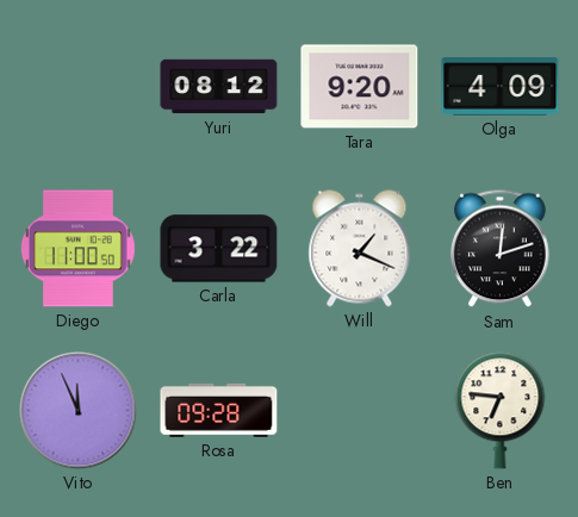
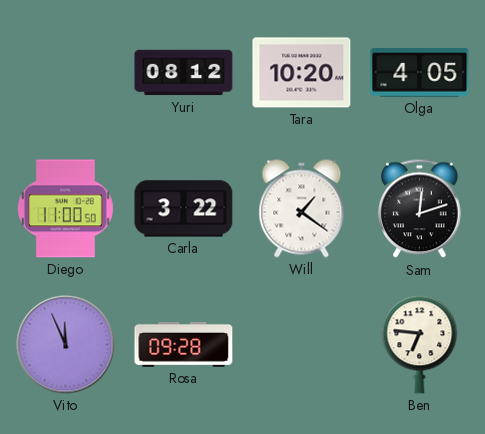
Tara: 9:20 -> 10:20
Olga: 4:09 -> 4:05
Will: 1:19 -> 1:21
